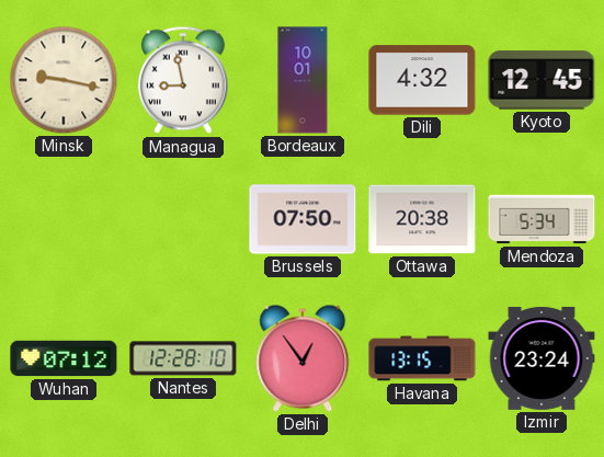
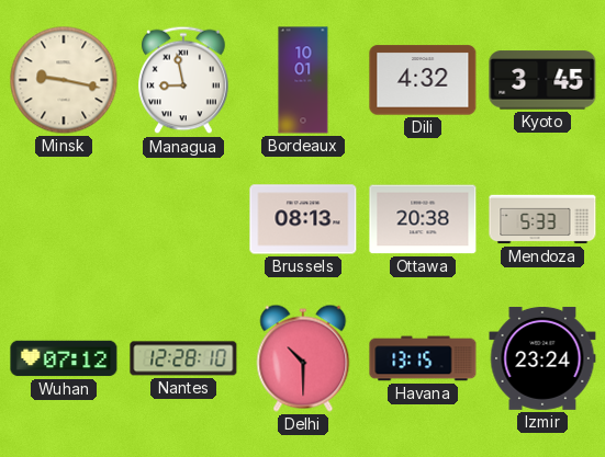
Kyoto: 12:45 -> 3:45
Brussels: 07:50 -> 08:13
Mendoza: 5:34 -> 5:33
Delhi: 12:54 -> 10:30
